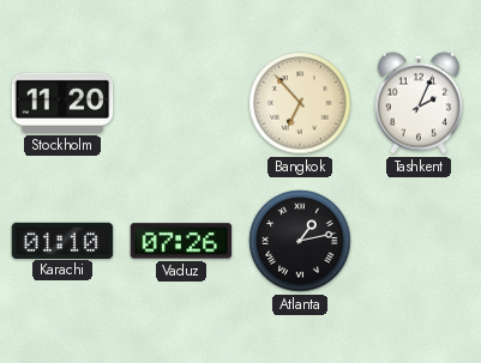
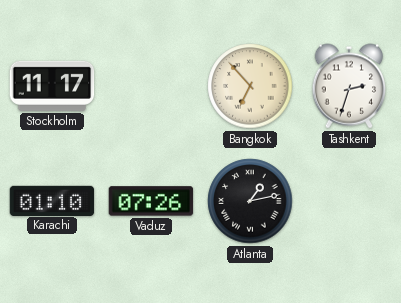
Stockholm: 11:20 -> 11:17
Tashkent: 2:04 -> 2:33
